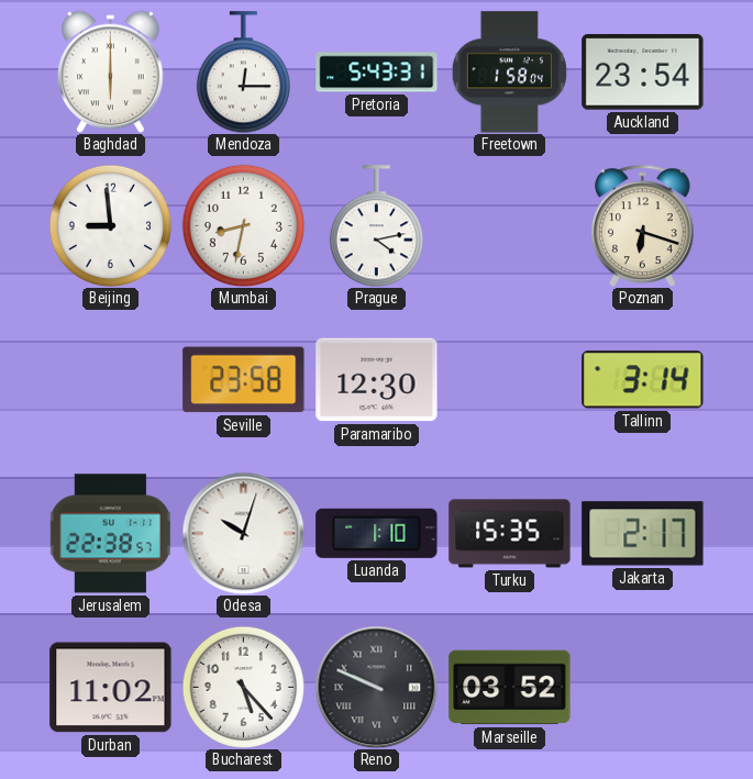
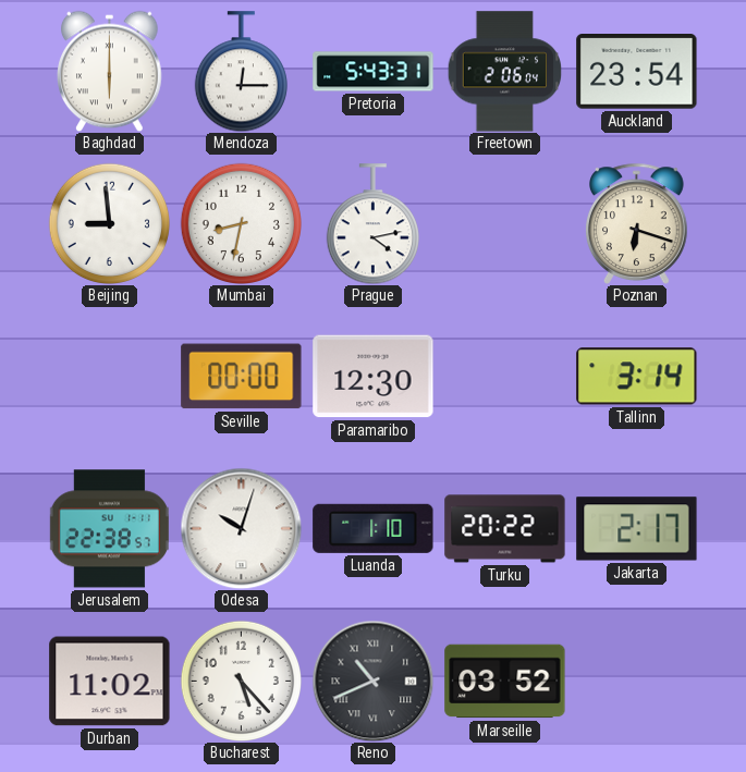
Freetown: 1:58 -> 2:06
Seville: 23:58 -> 00:00
Turku: 15:35 -> 20:22
Reno: 9:49 -> 10:41
